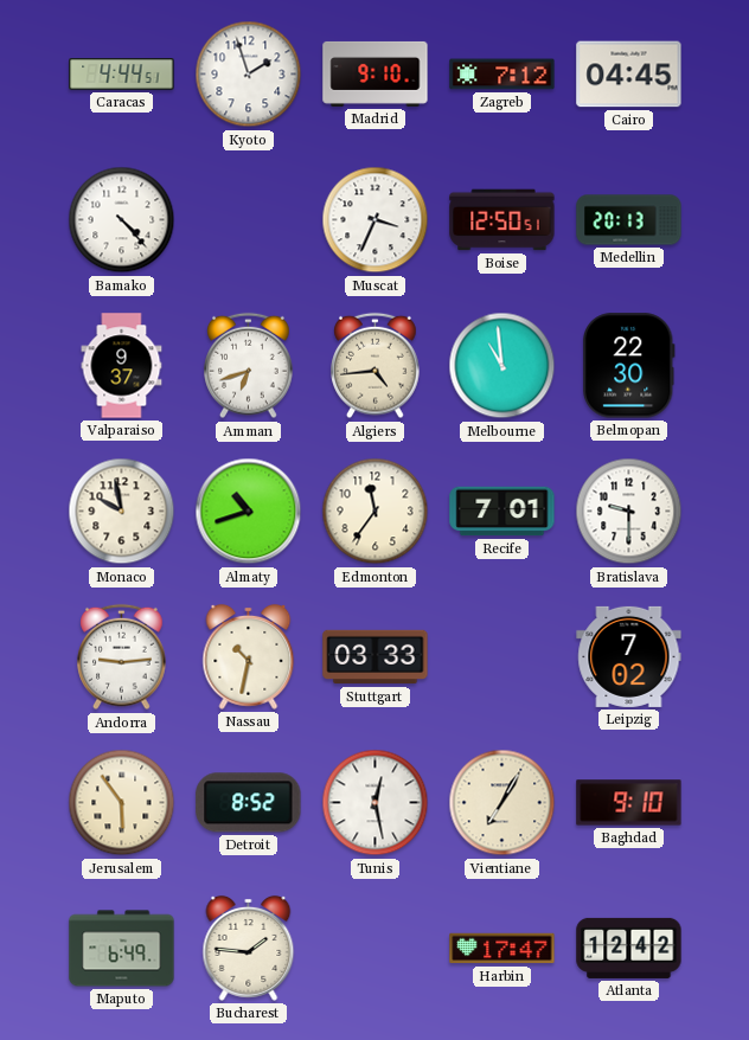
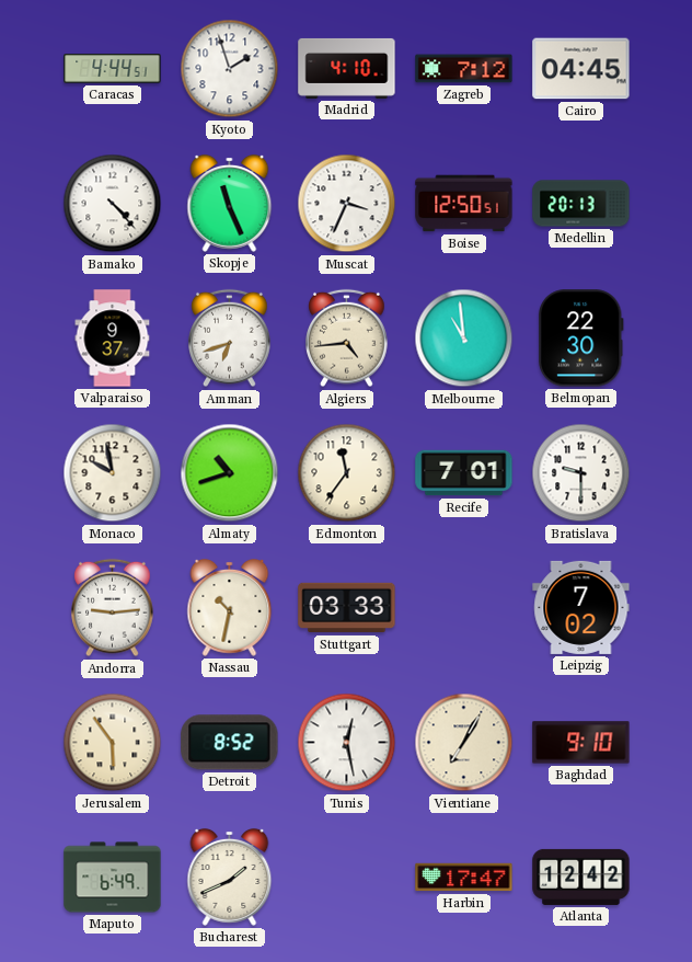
Madrid: 9:10 -> 4:10
Skopje: none -> 11:26
Bucharest: 1:46 -> 1:41
